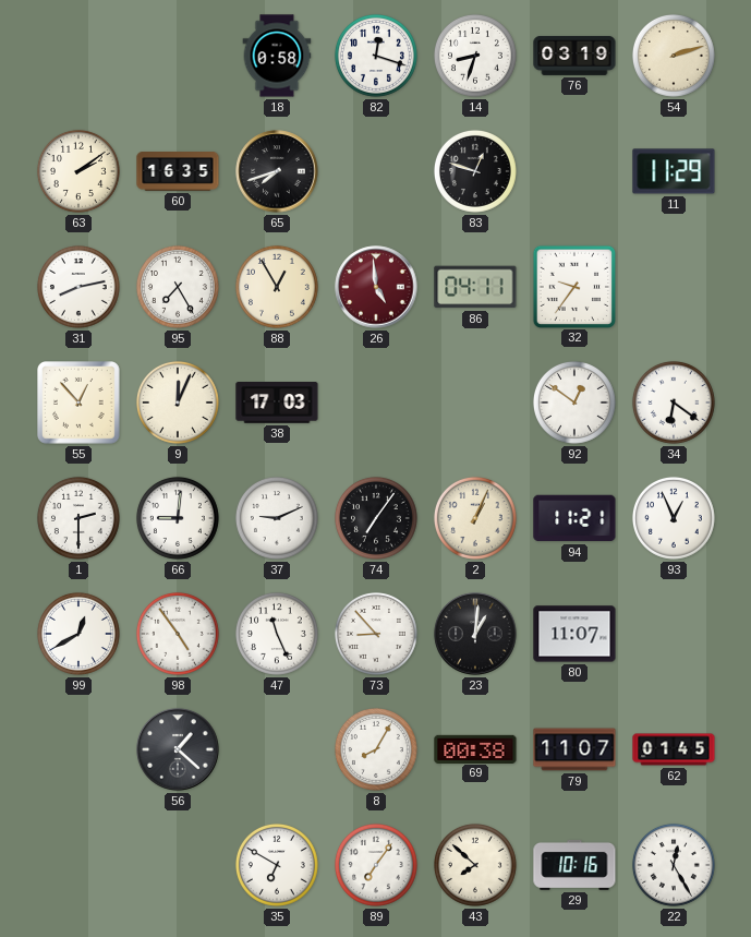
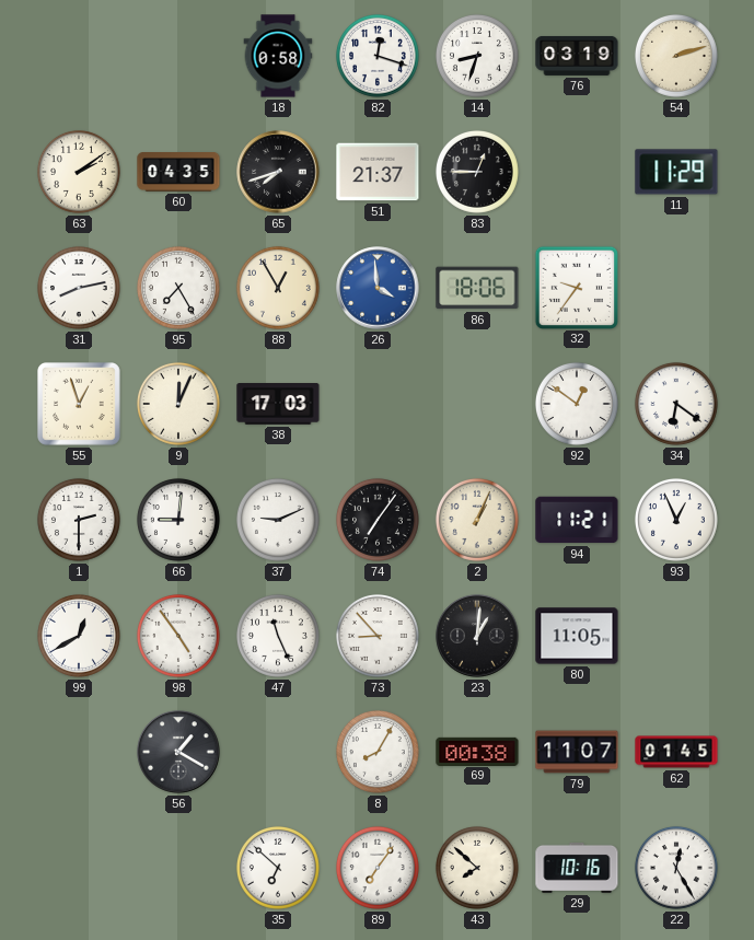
60: 16:35 -> 04:35
51: none -> 21:37
83: 12:48 -> 12:45
26: 4:59 -> 3:59
26 dial: burgundy -> blue
86: 04:11 -> 18:06
55: 12:53 -> 12:57
80: 11:07 -> 11:05
56: 1:22 -> 1:20
35: 6:50 -> 6:52
